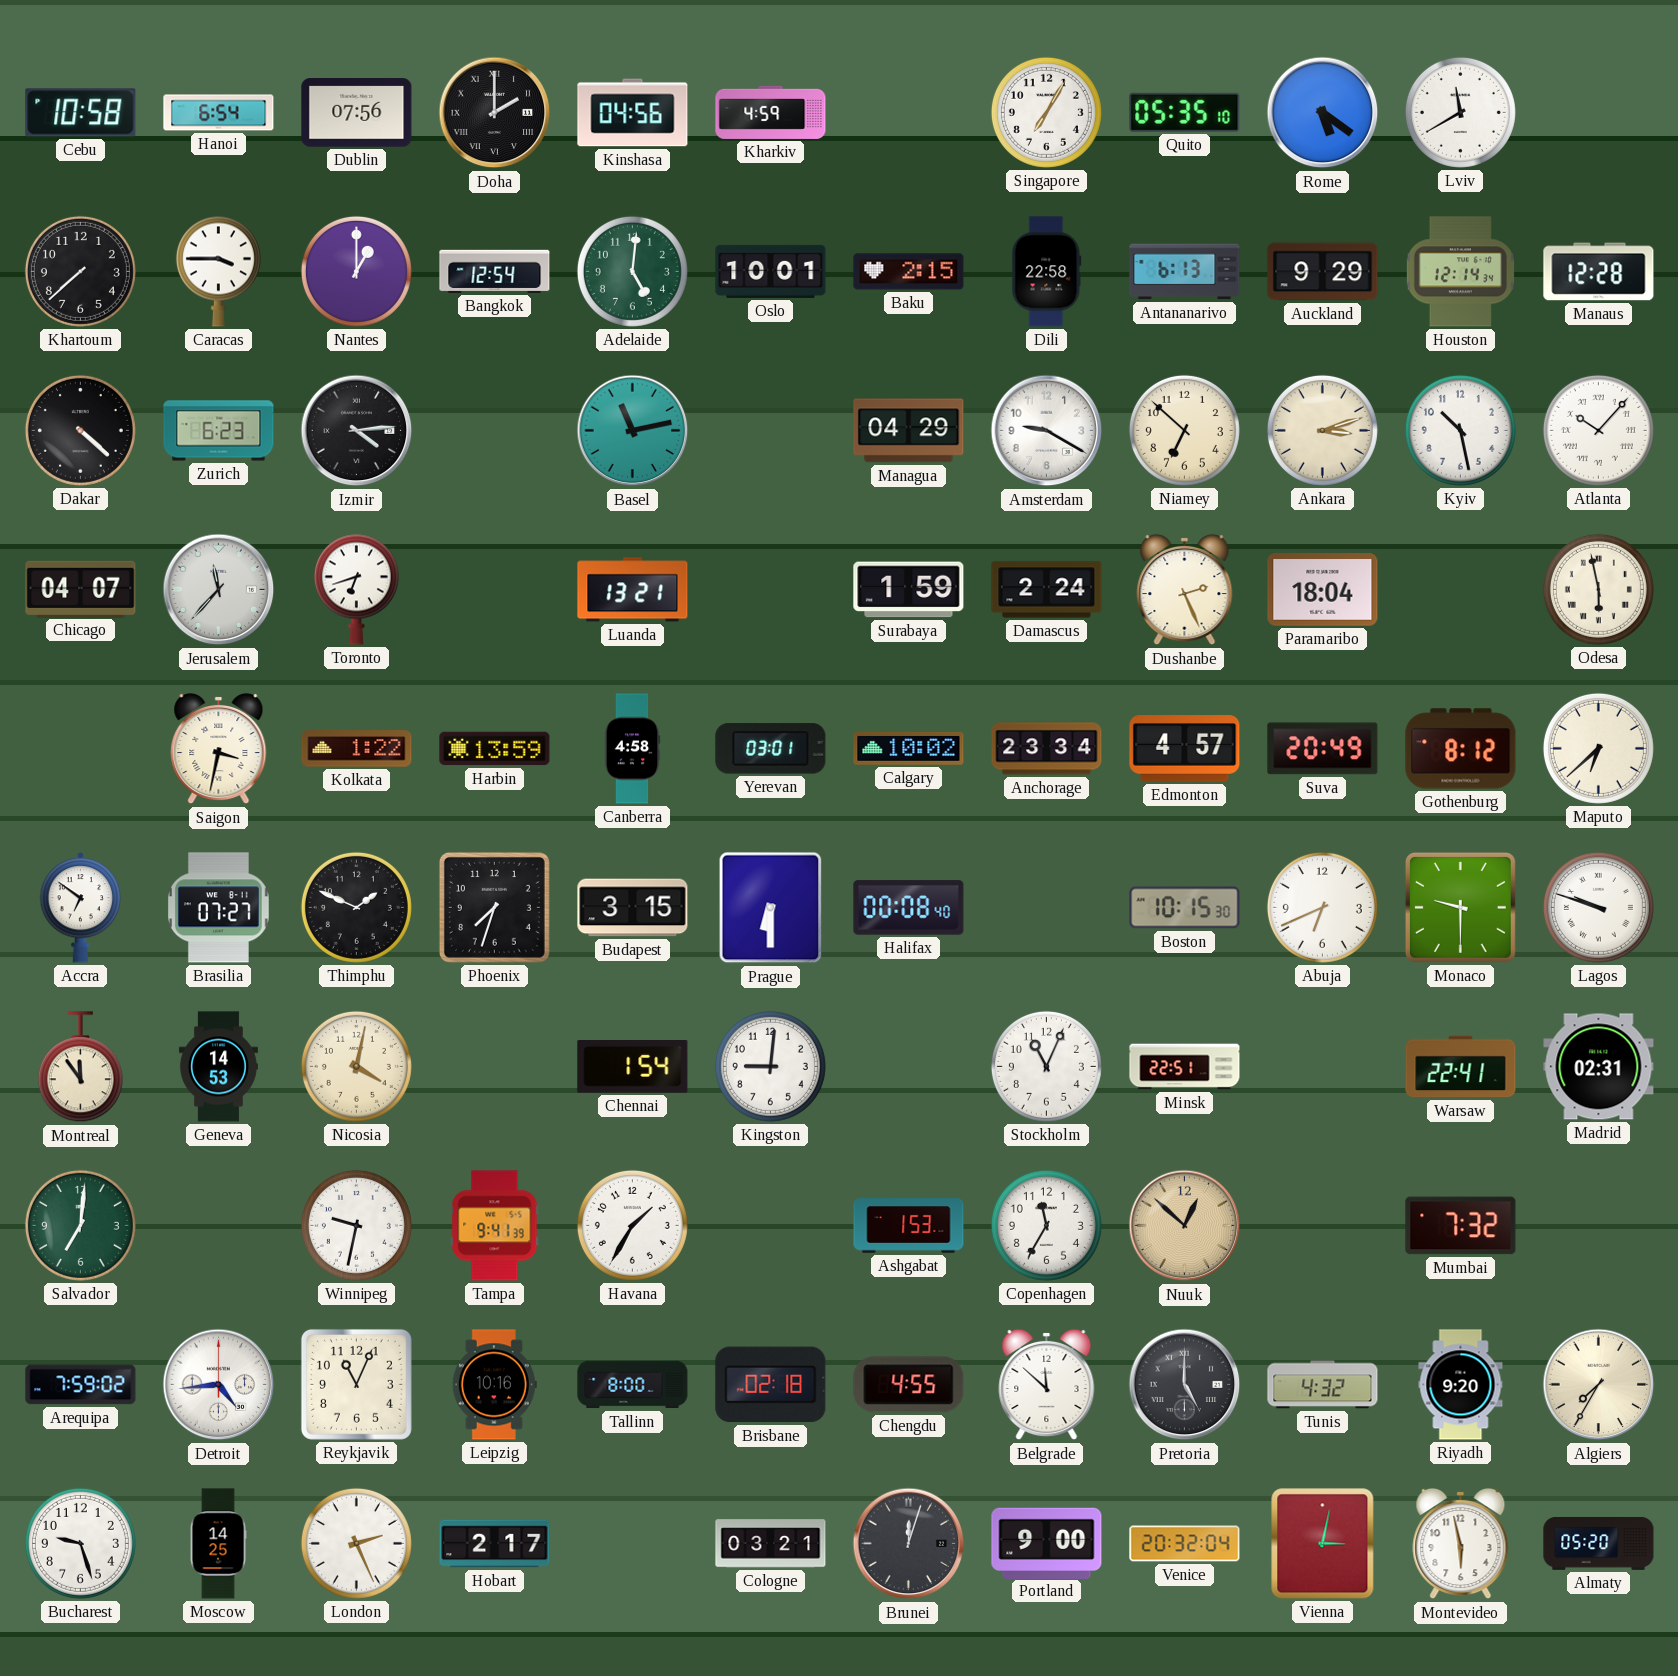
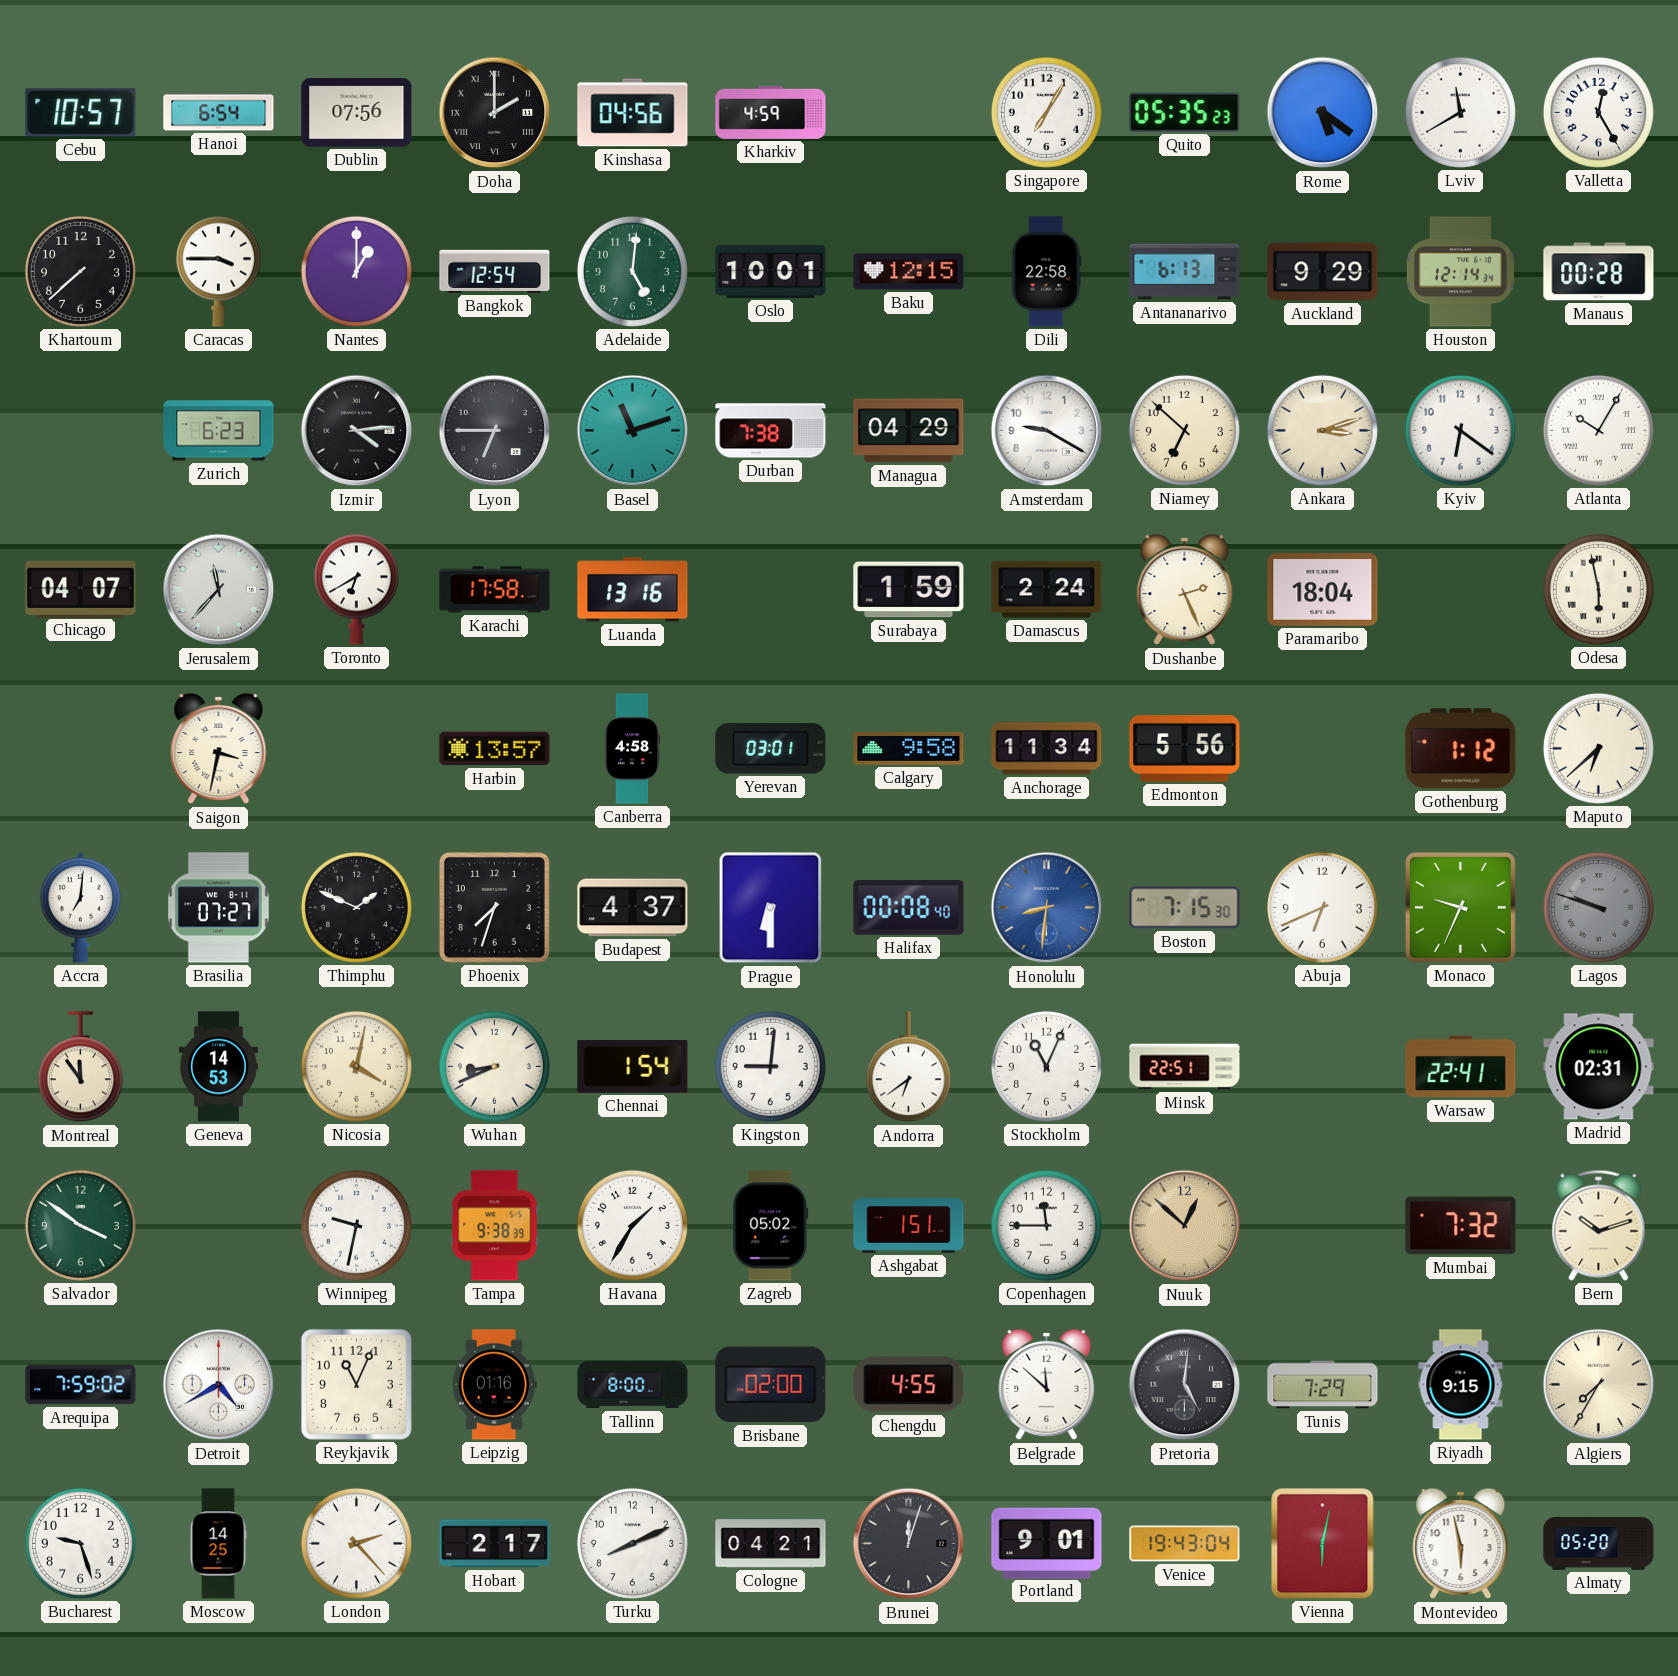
Cebu: 10:58 -> 10:57
Quito: 05:35:10 -> 05:35:23
Valletta: none -> 12:25
Baku: 2:15 -> 12:15
Manaus: 12:28 -> 00:28
Dakar: 4:22 -> none
Lyon: none -> 6:45
Basel: 11:13 -> 11:12
Durban: none -> 7:38
Kyiv: 10:28 -> 6:21
Atlanta: 10:07 -> 10:05
Toronto: 6:42 -> 6:40
Karachi: none -> 17:58
Luanda: 13:21 -> 13:16
Kolkata: 1:22 -> none
Harbin: 13:59 -> 13:57
Calgary: 10:02 -> 9:58
Anchorage: 23:34 -> 11:34
Edmonton: 4:57 -> 5:56
Suva: 20:49 -> none
Gothenburg: 8:12 -> 1:12
Accra: 6:51 -> 7:01
Budapest: 3:15 -> 4:37
Honolulu: none -> 8:31
Boston: 10:15 -> 7:15
Monaco: 9:30 -> 9:34
Lagos dial: white -> grey
Wuhan: none -> 8:41
Andorra: none -> 6:39
Salvador: 7:01 -> 3:51
Tampa: 9:41 -> 9:38
Zagreb: none -> 05:02
Ashgabat: 1:53 -> 1:51
Copenhagen: 11:35 -> 11:45
Bern: none -> 10:12
Detroit: 4:44 -> 4:40
Leipzig: 10:16 -> 01:16
Brisbane: 02:18 -> 02:00
Pretoria: 5:00 -> 5:01
Tunis: 4:32 -> 7:29
Riyadh: 9:20 -> 9:15
London: 2:26 -> 2:23
Turku: none -> 8:11
Cologne: 03:21 -> 04:21
Portland: 9:00 -> 9:01
Venice: 20:32 -> 19:43
Vienna: 3:02 -> 6:02
